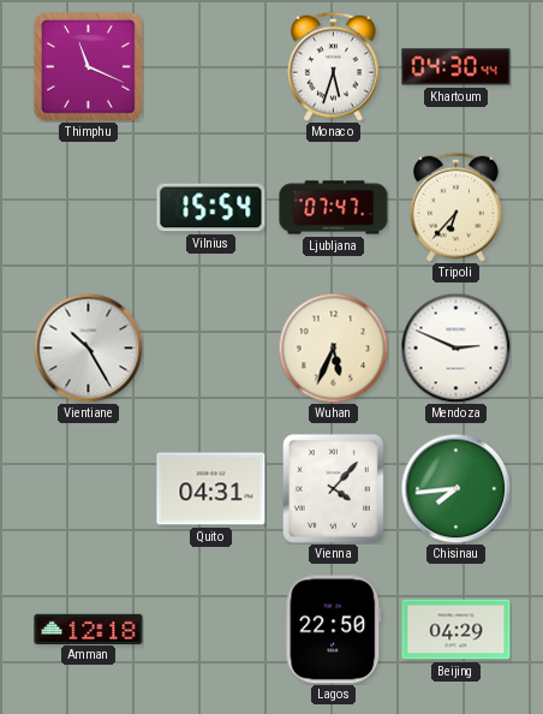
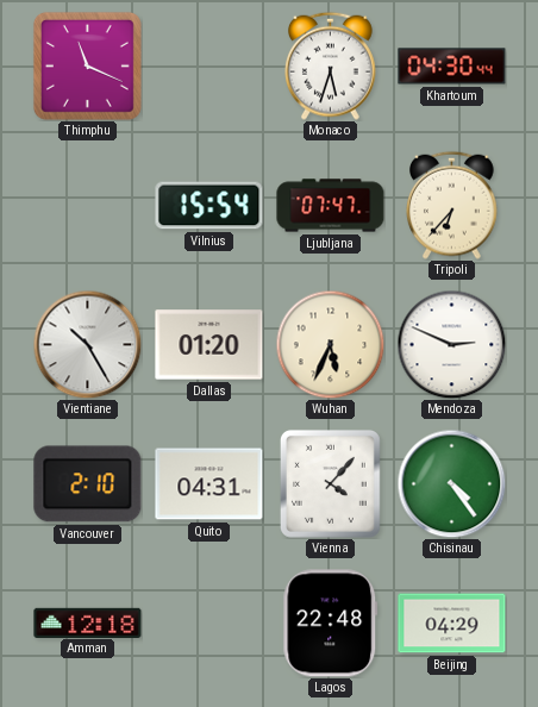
Dallas: none -> 01:20
Vancouver: none -> 2:10
Chisinau: 7:44 -> 4:24
Lagos: 22:50 -> 22:48
